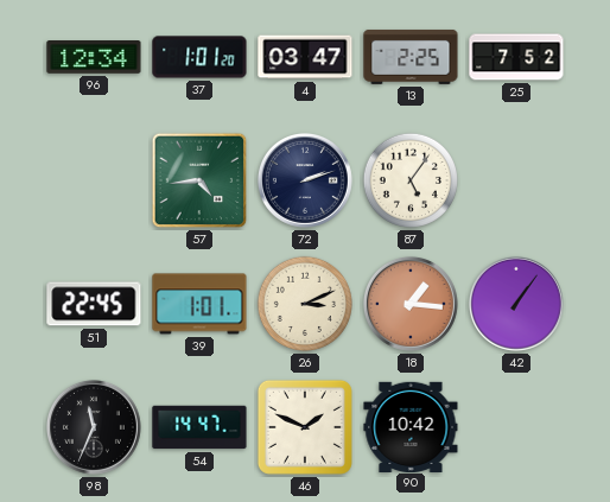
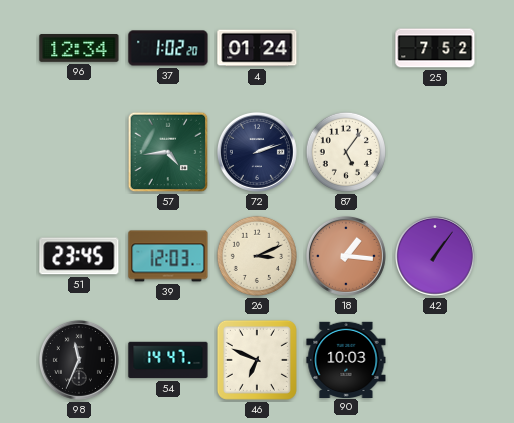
37: 1:01 -> 1:02
4: 03:47 -> 01:24
13: 2:25 -> none
51: 22:45 -> 23:45
39: 1:01 -> 12:03
46: 1:49 -> 6:49
90: 10:42 -> 10:03
